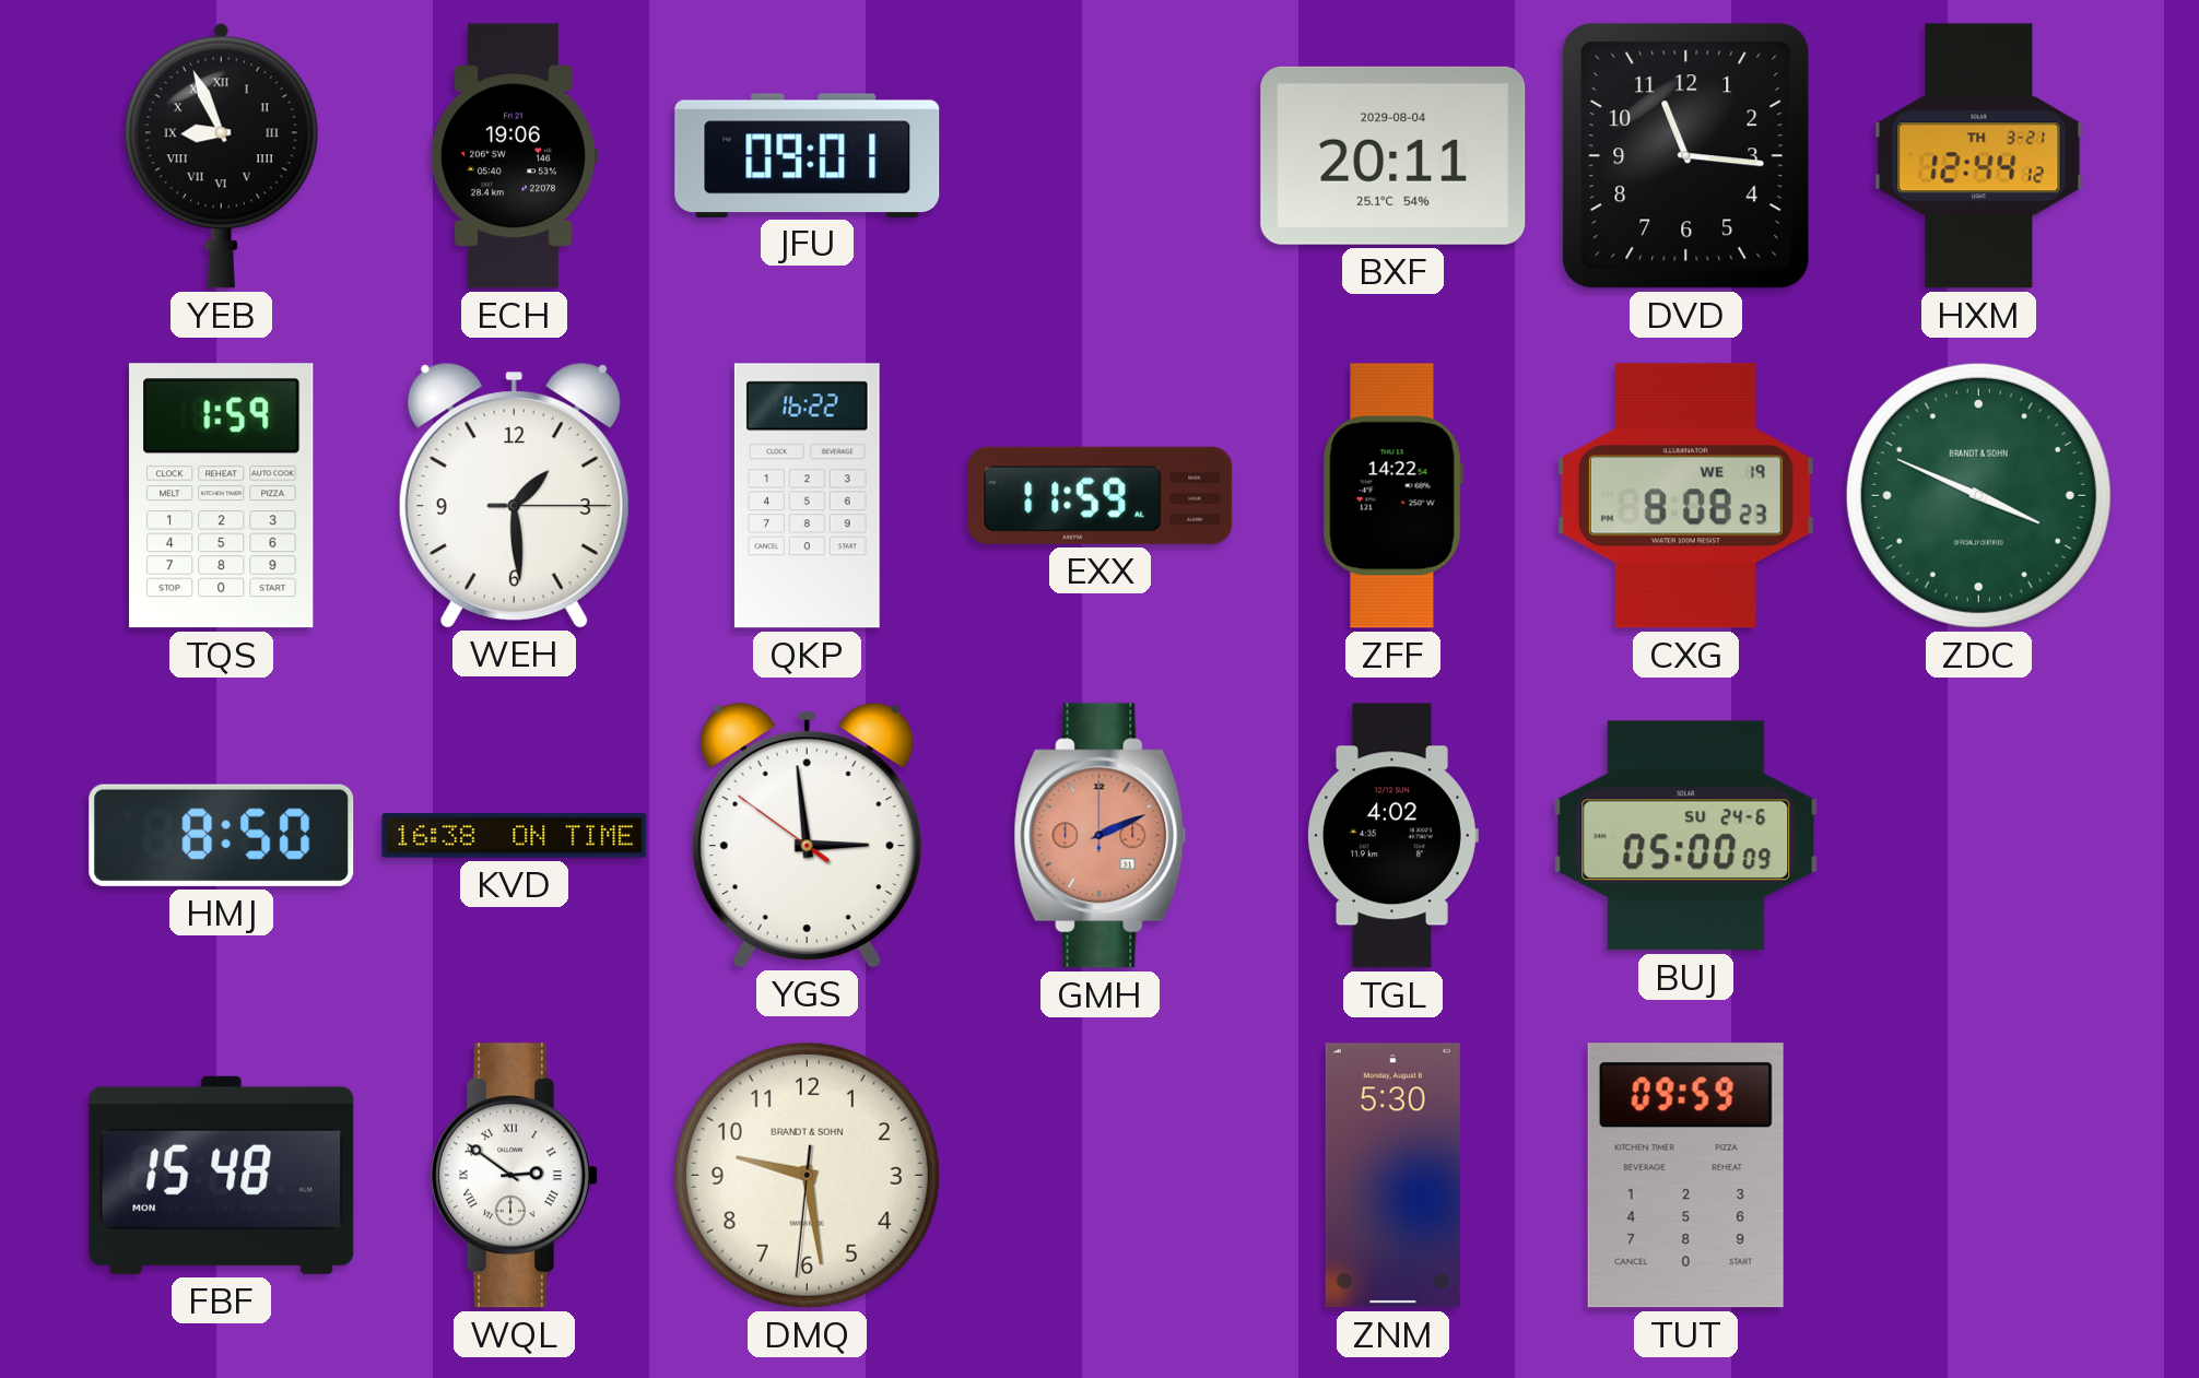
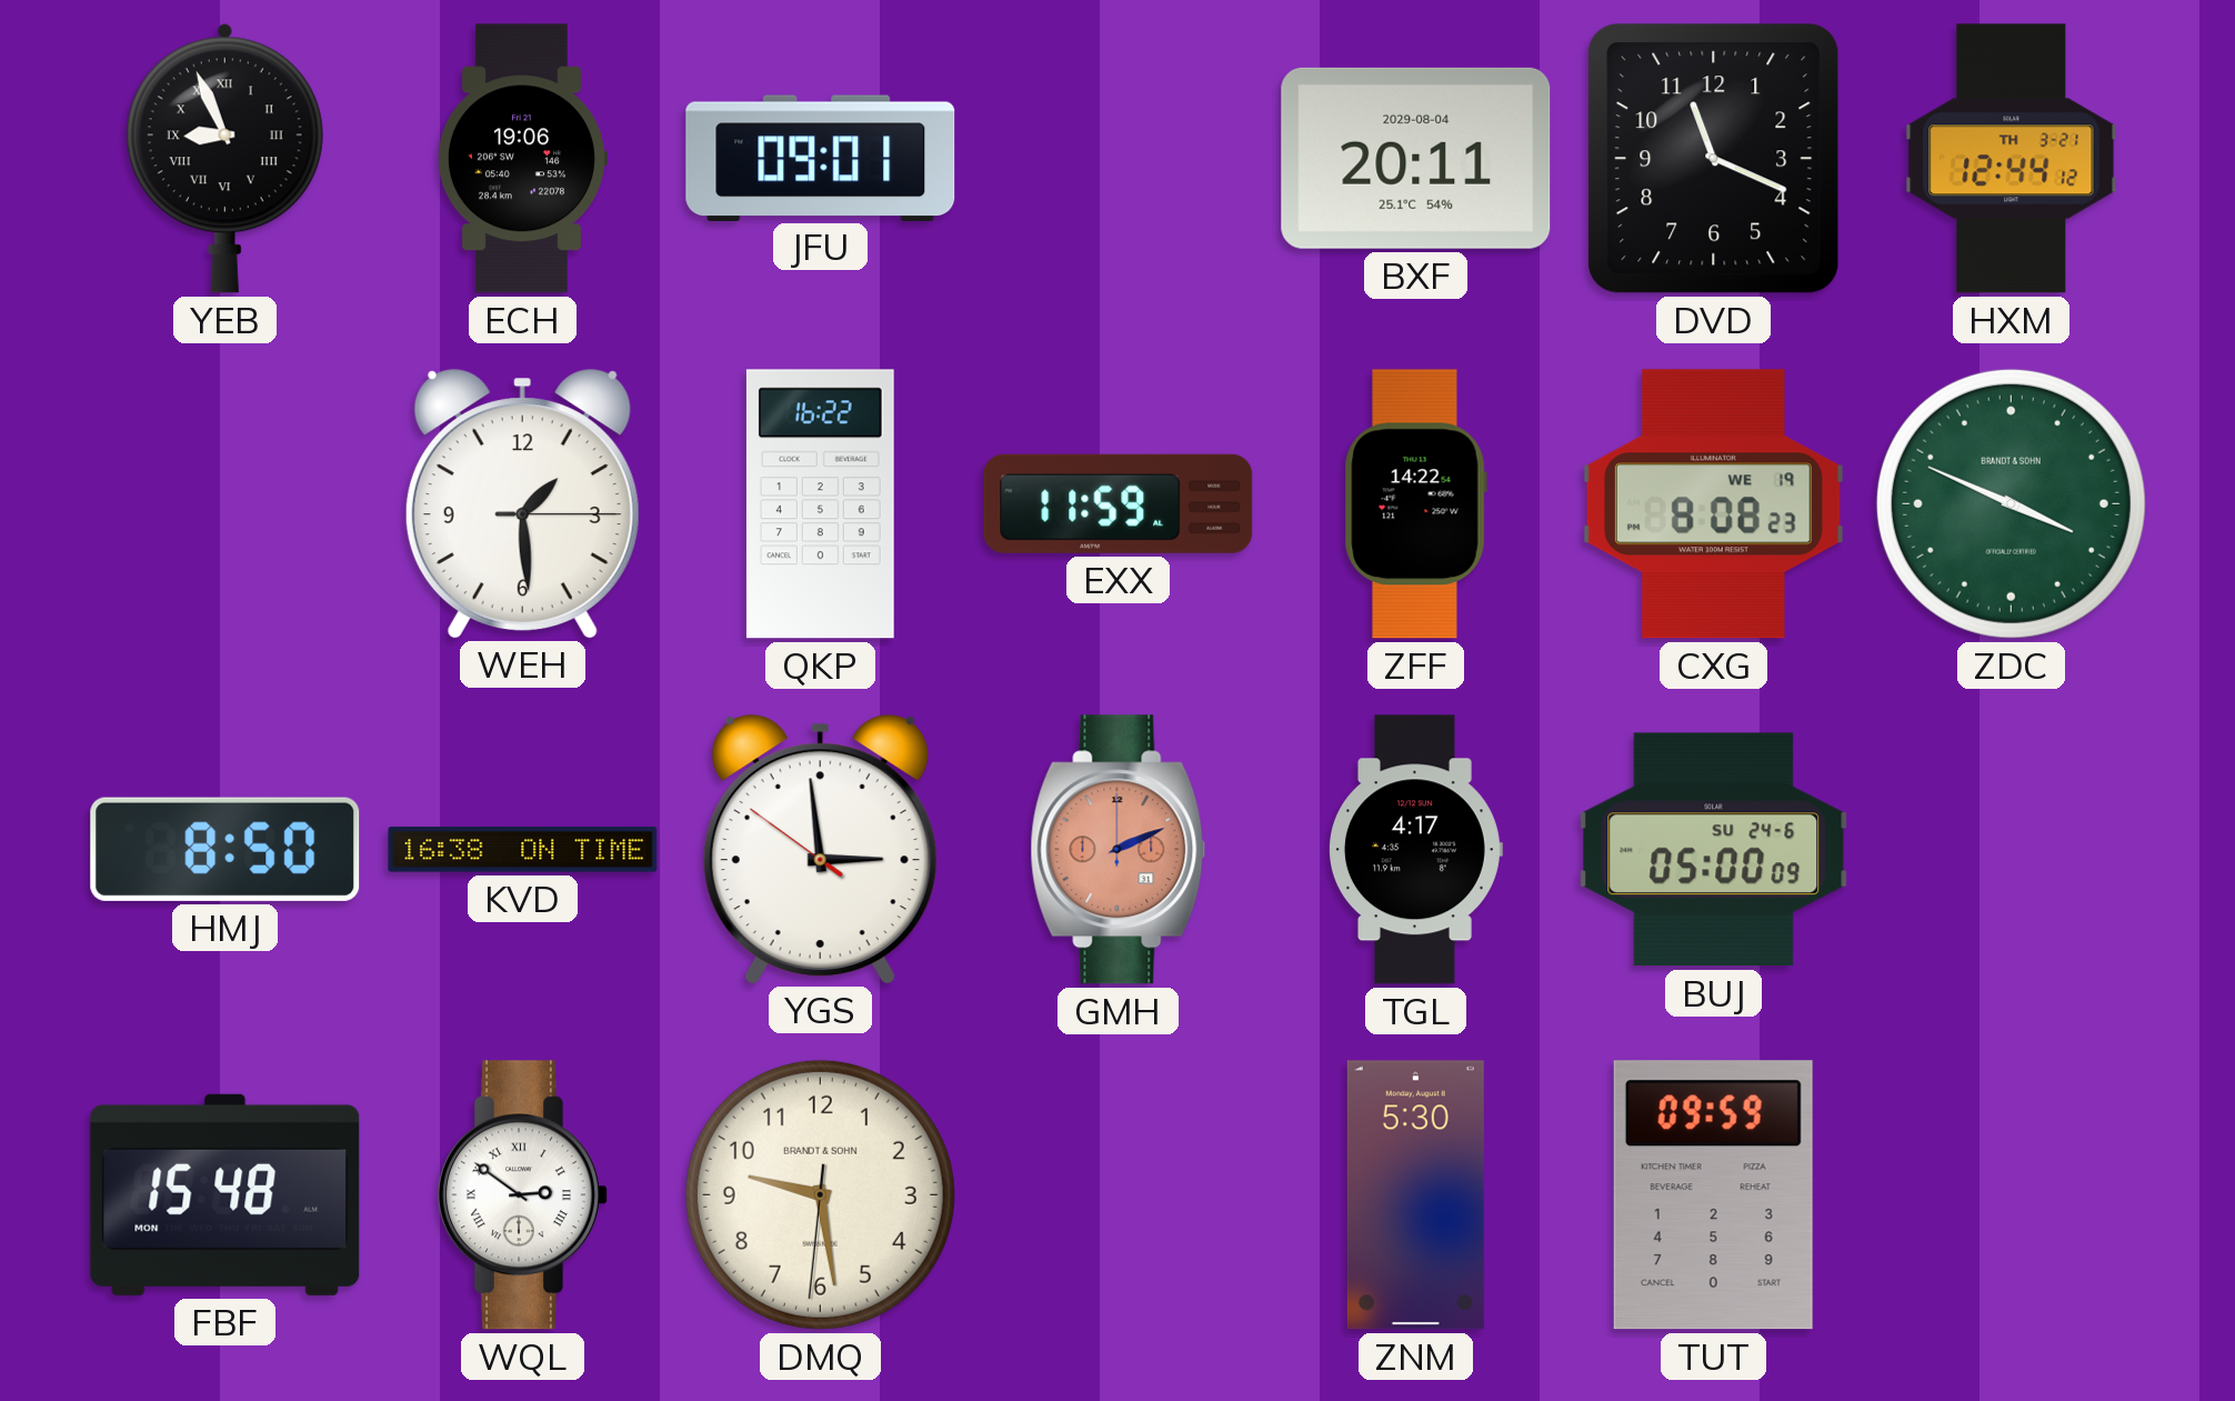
DVD: 11:16 -> 11:19
TQS: 1:59 -> none
TGL: 4:02 -> 4:17
